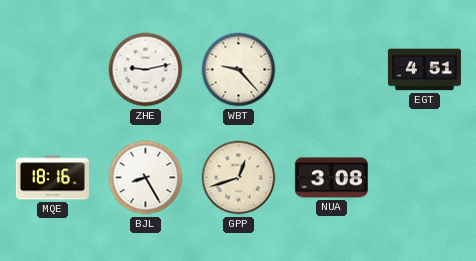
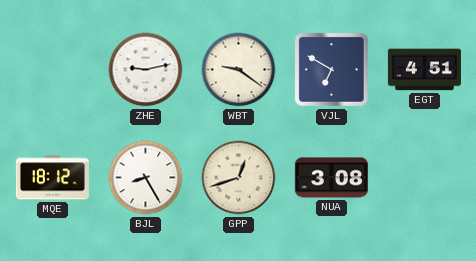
WBT: 9:23 -> 9:21
VJL: none -> 6:50
MQE: 18:16 -> 18:12
